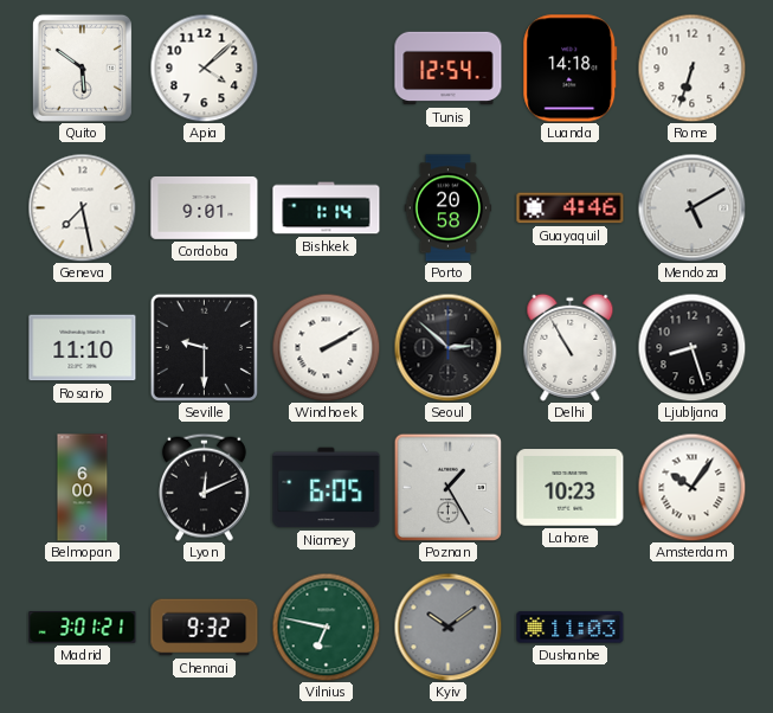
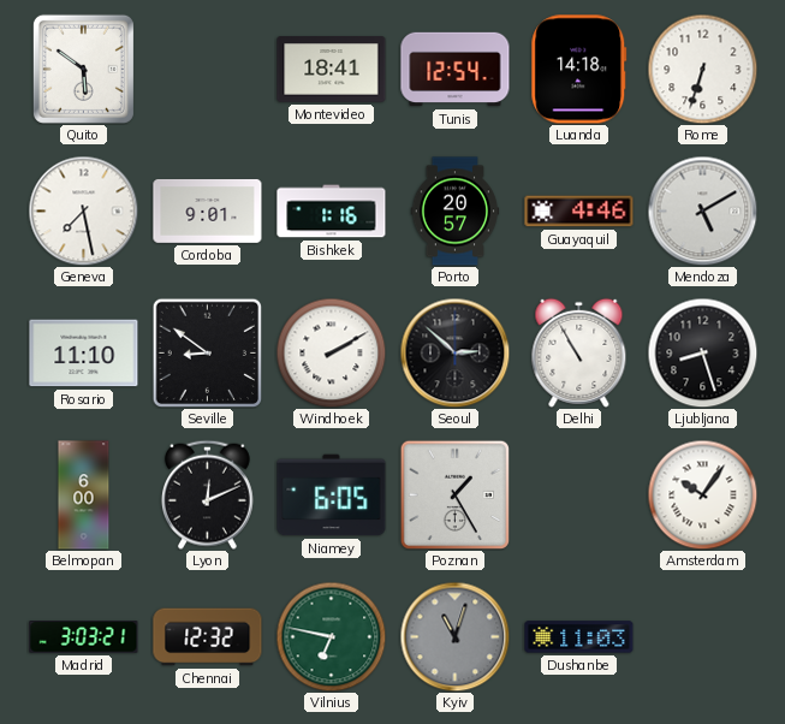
Apia: 4:08 -> none
Montevideo: none -> 18:41
Bishkek: 1:14 -> 1:16
Porto: 20:58 -> 20:57
Seville: 9:30 -> 8:51
Lahore: 10:23 -> none
Madrid: 3:01 -> 3:03
Chennai: 9:32 -> 12:32
Kyiv: 10:09 -> 11:03
